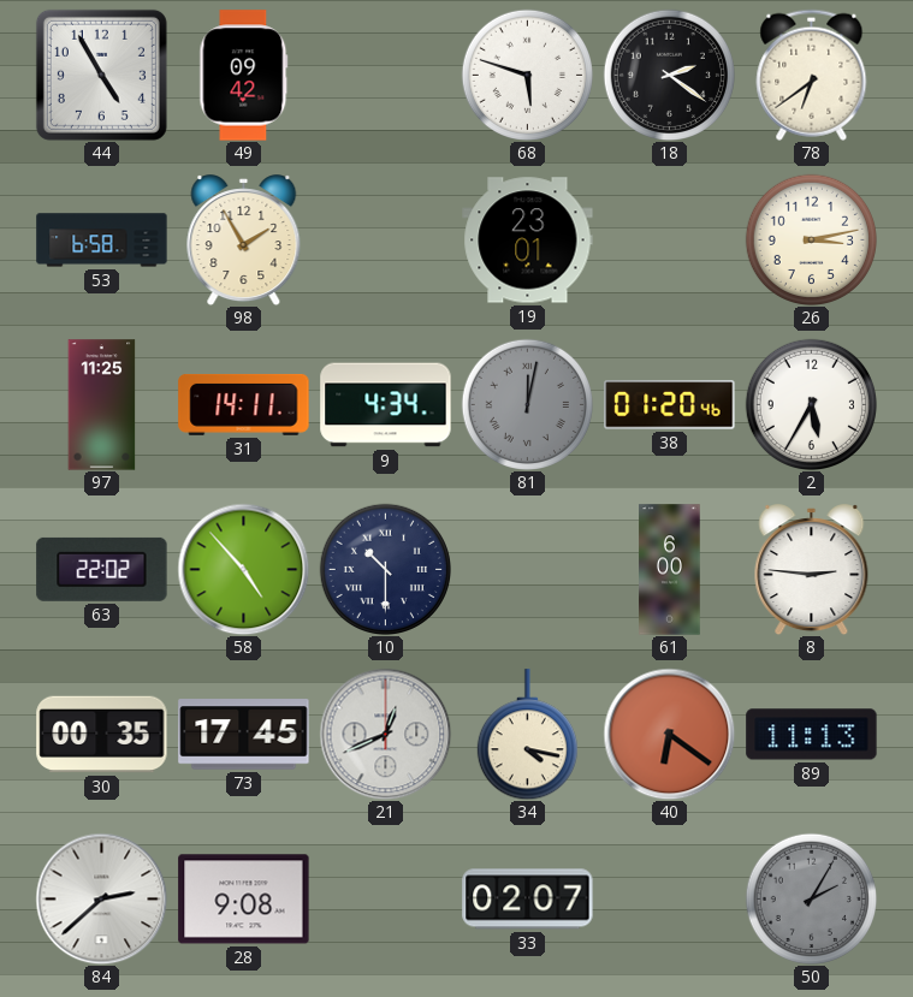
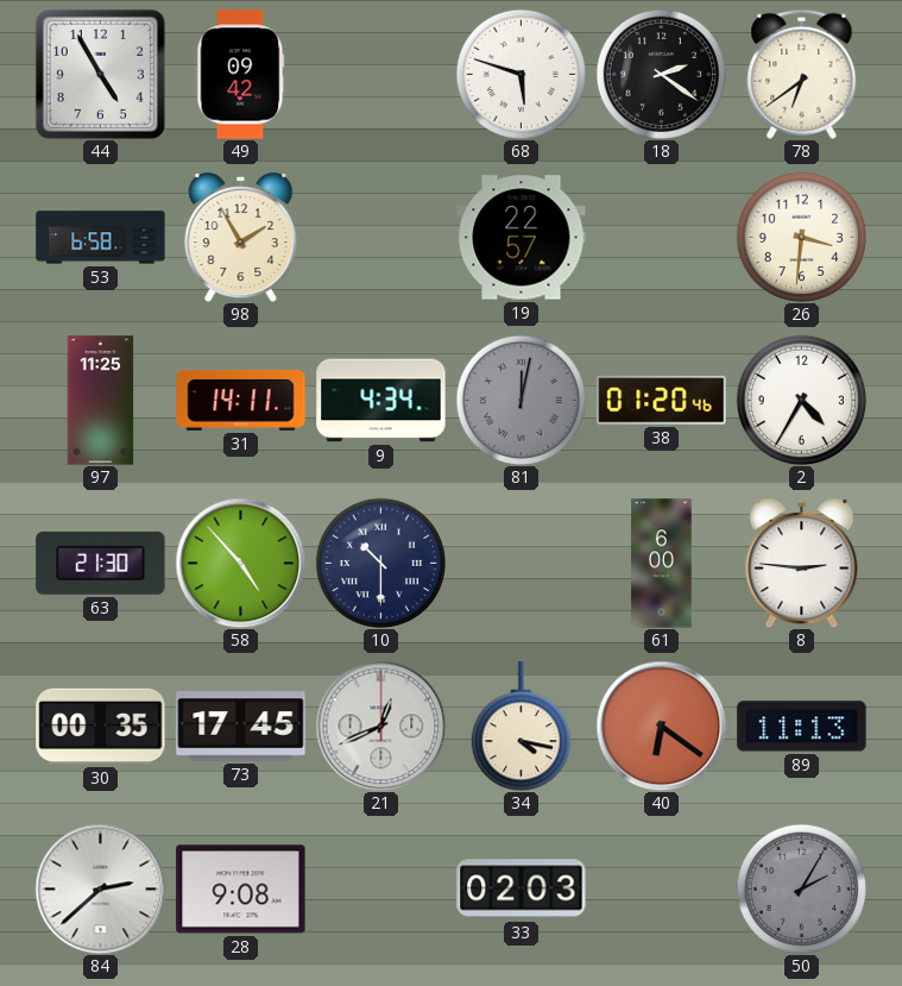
19: 23:01 -> 22:57
26: 3:13 -> 3:31
2: 5:35 -> 4:35
63: 22:02 -> 21:30
33: 02:07 -> 02:03
